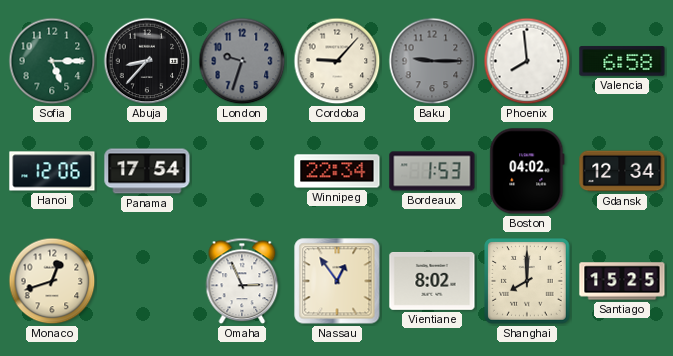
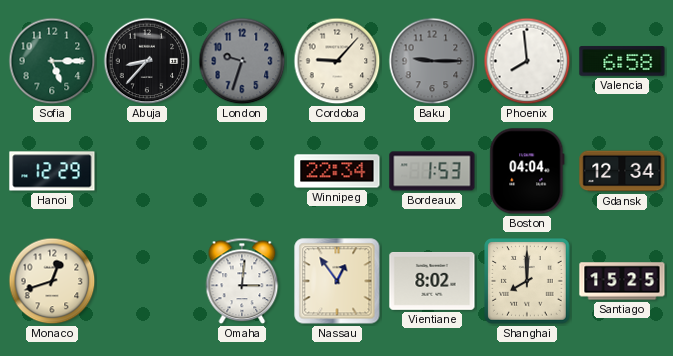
Hanoi: 12:06 -> 12:29
Panama: 17:54 -> none
Boston: 04:02 -> 04:04
Omaha: 2:56 -> 3:01
